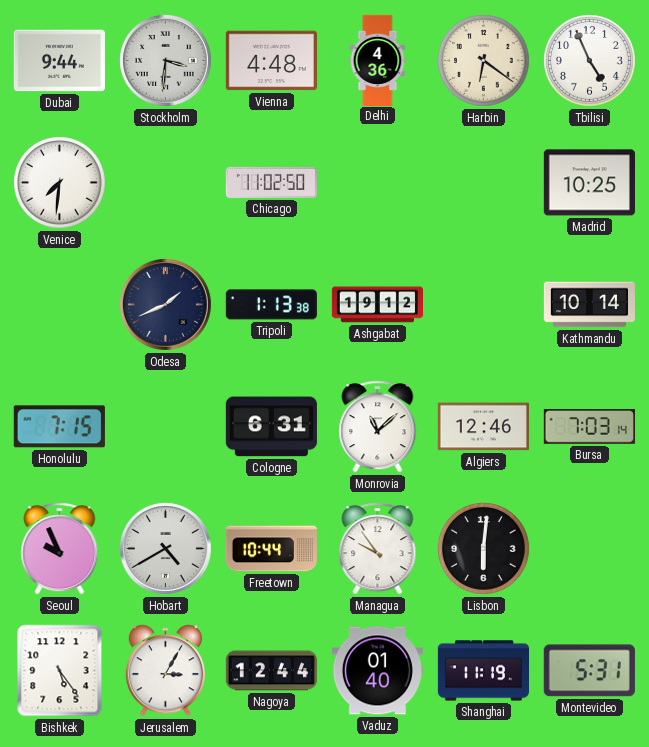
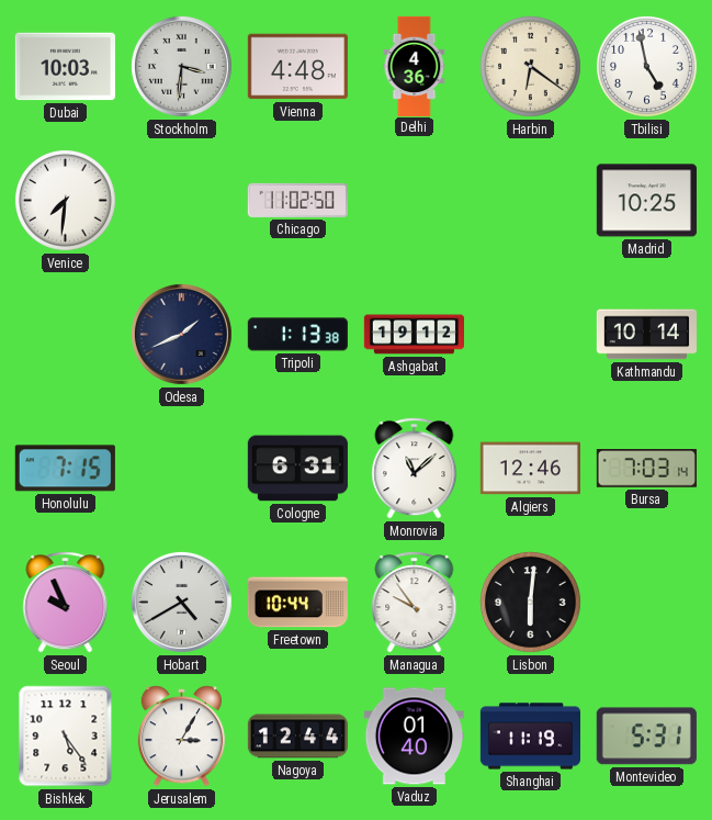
Dubai: 9:44 -> 10:03
Tbilisi: 4:56 -> 4:58
